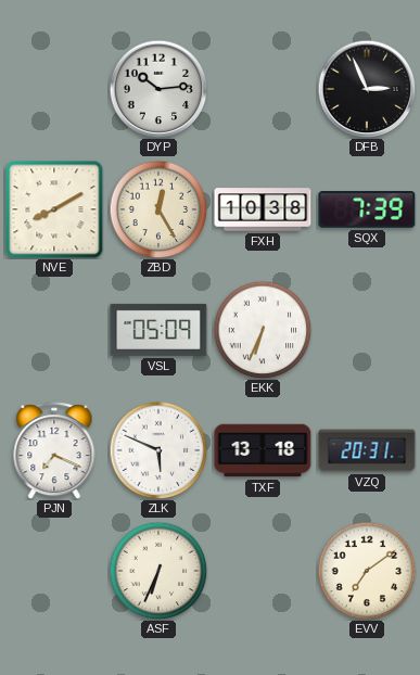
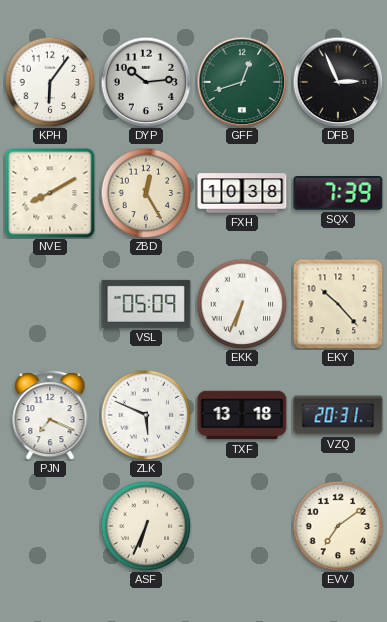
KPH: none -> 6:06
GFF: none -> 12:42
EKY: none -> 10:23
